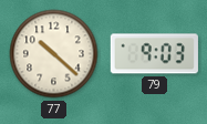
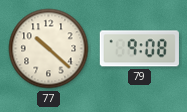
79: 9:03 -> 9:08
